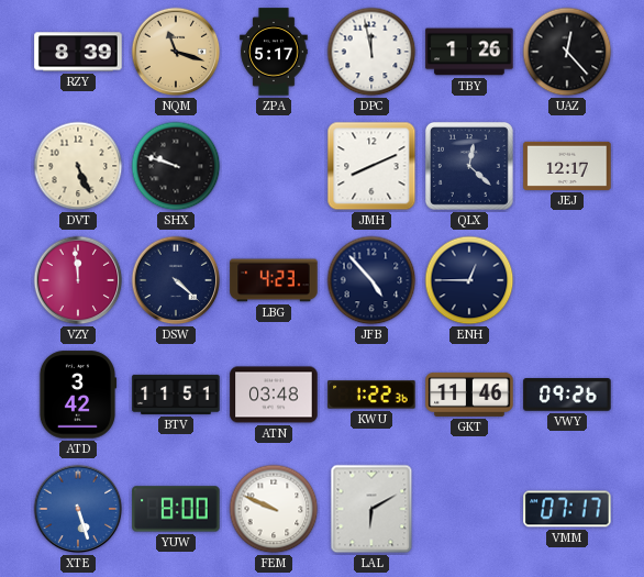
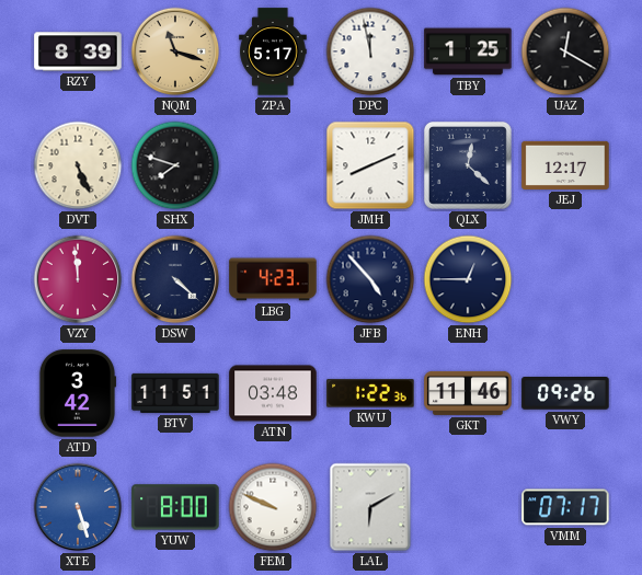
TBY: 1:26 -> 1:25
UAZ: 12:23 -> 12:20
SHX: 9:48 -> 7:48
